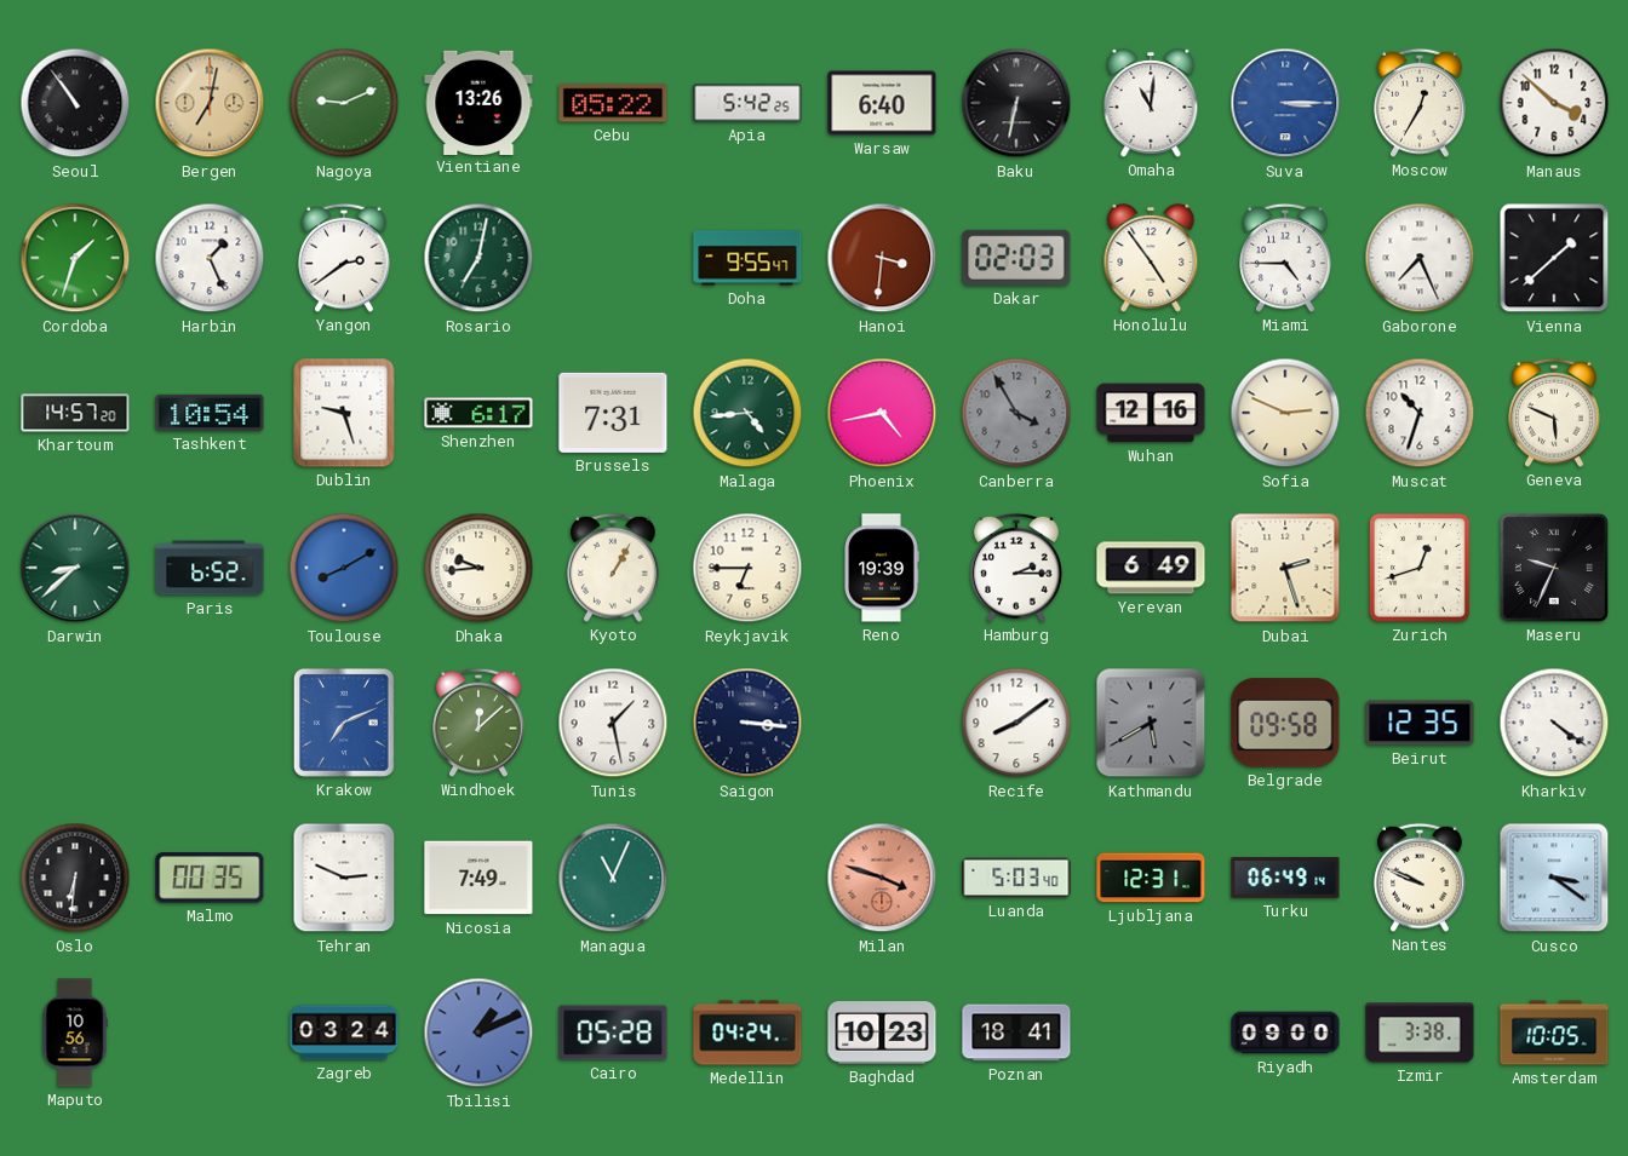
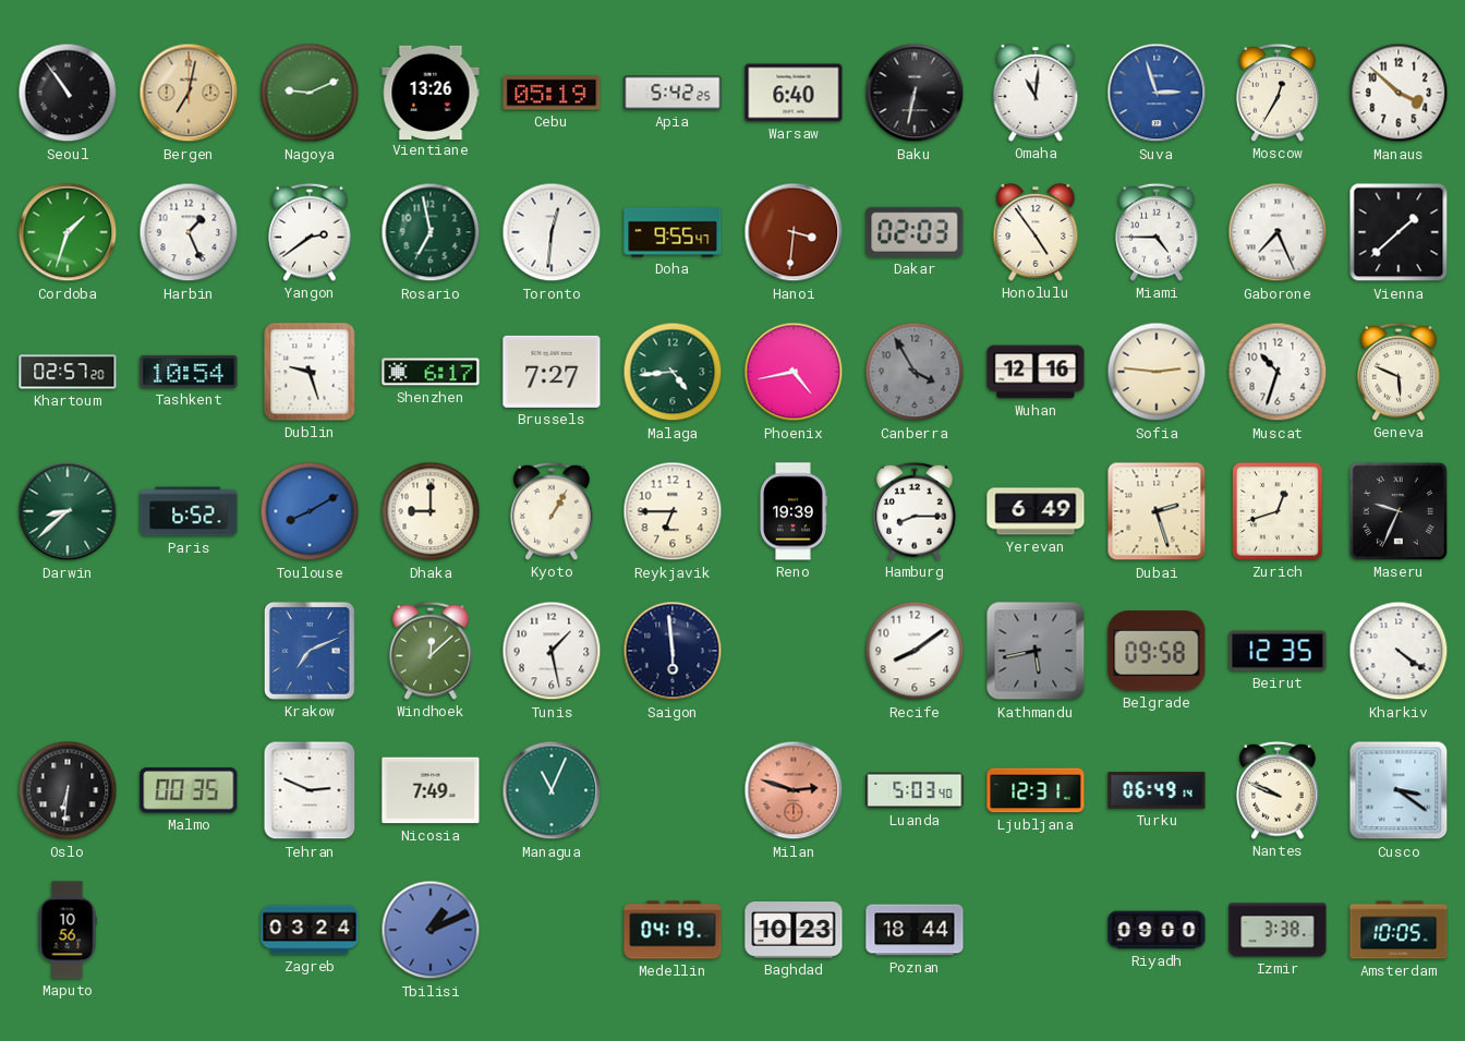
Cebu: 05:22 -> 05:19
Suva: 3:15 -> 2:57
Rosario: 7:02 -> 6:58
Toronto: none -> 12:31
Khartoum: 14:57 -> 02:57
Brussels: 7:31 -> 7:27
Sofia: 2:49 -> 2:46
Dhaka: 9:44 -> 9:00
Hamburg: 2:15 -> 8:15
Saigon: 3:16 -> 5:59
Kathmandu: 5:40 -> 5:43
Milan: 3:48 -> 2:48
Cairo: 05:28 -> none
Medellin: 04:24 -> 04:19
Poznan: 18:41 -> 18:44
